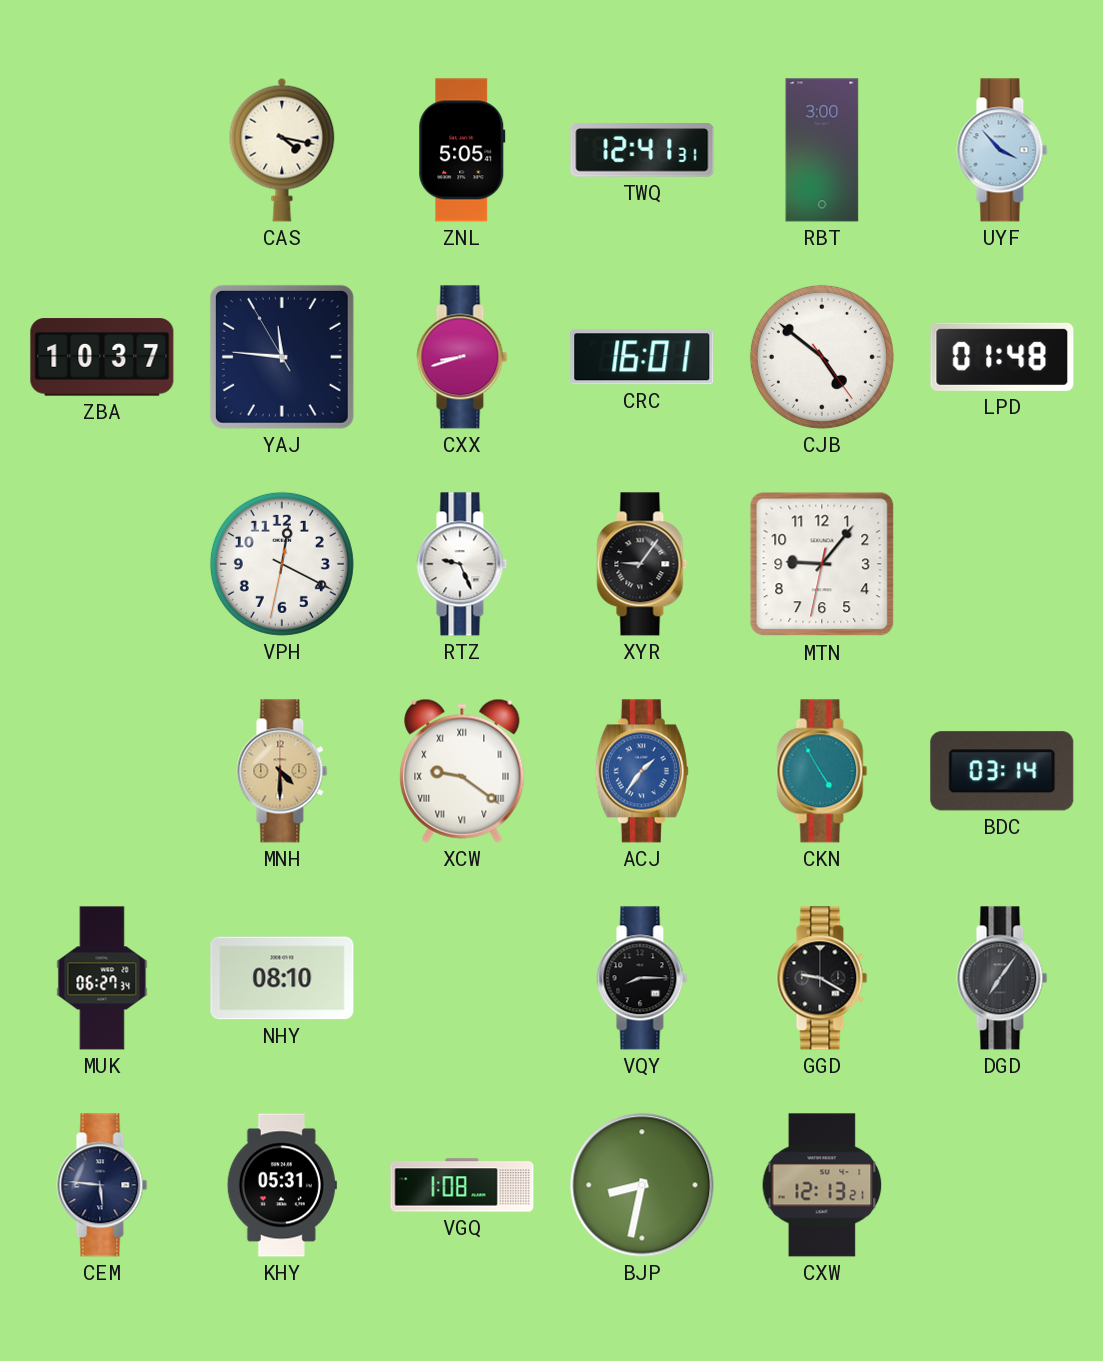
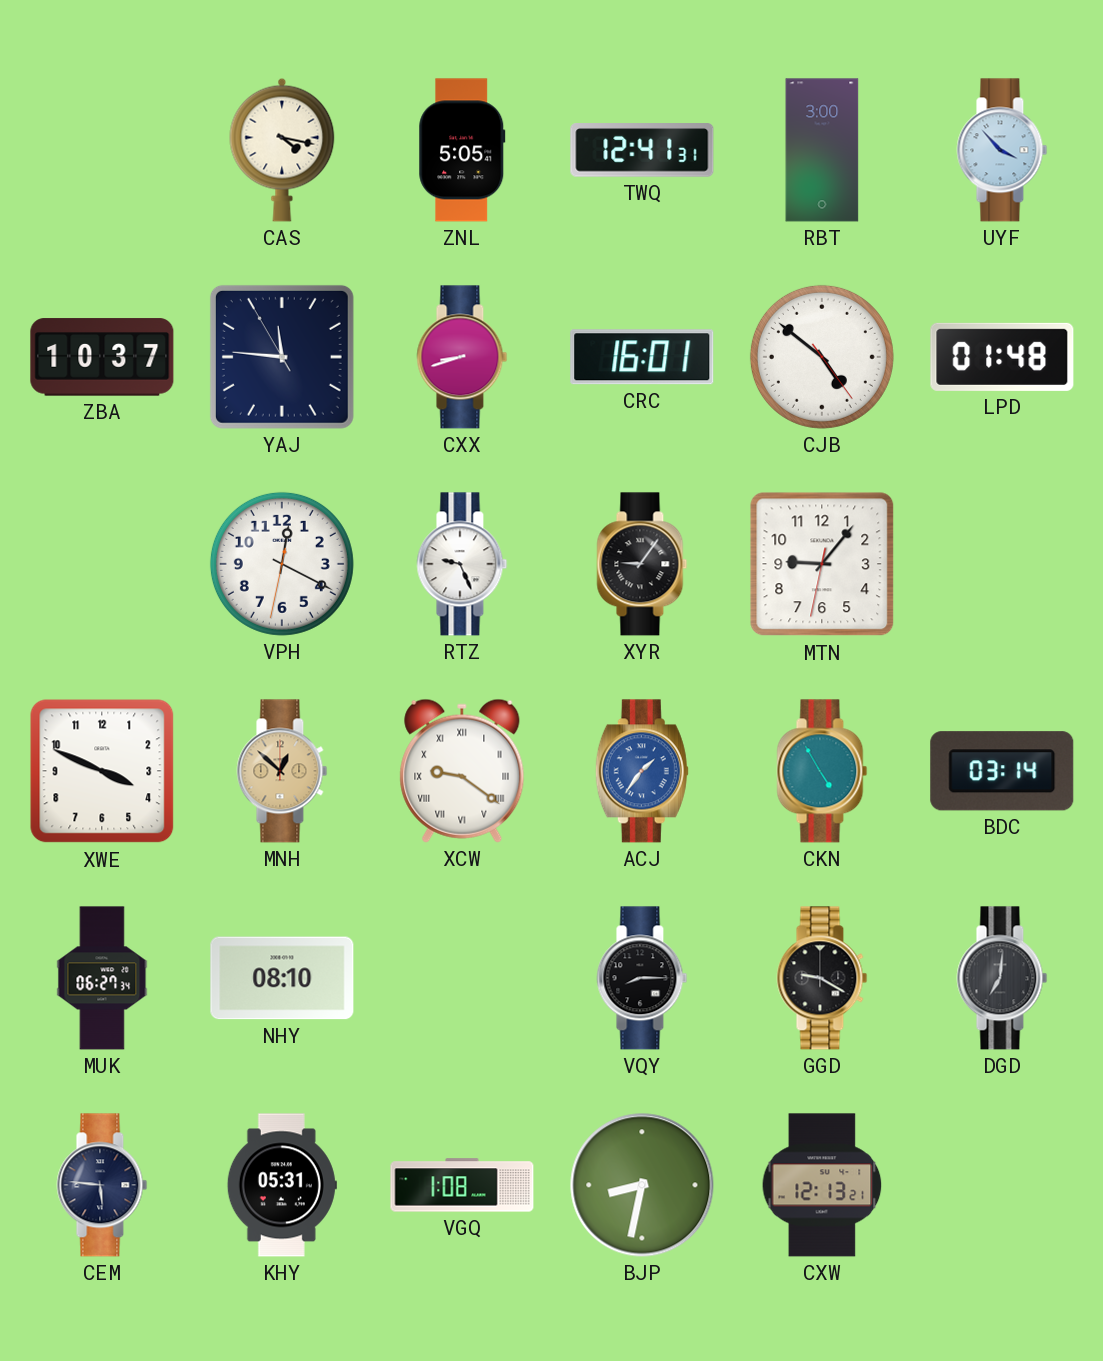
XWE: none -> 3:49
MNH: 4:30 -> 12:52
DGD: 7:06 -> 7:01
